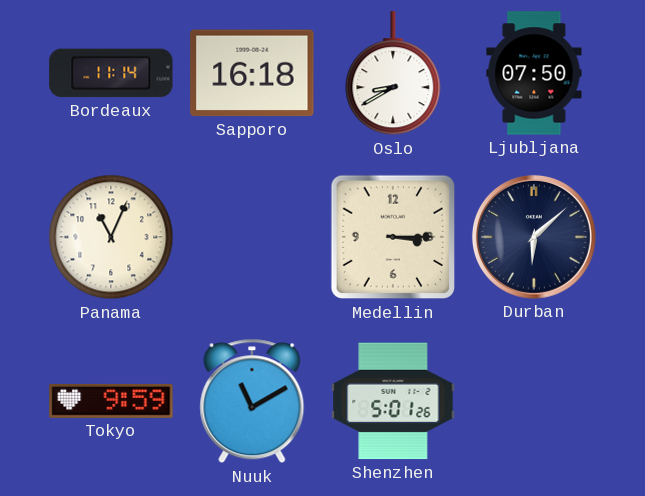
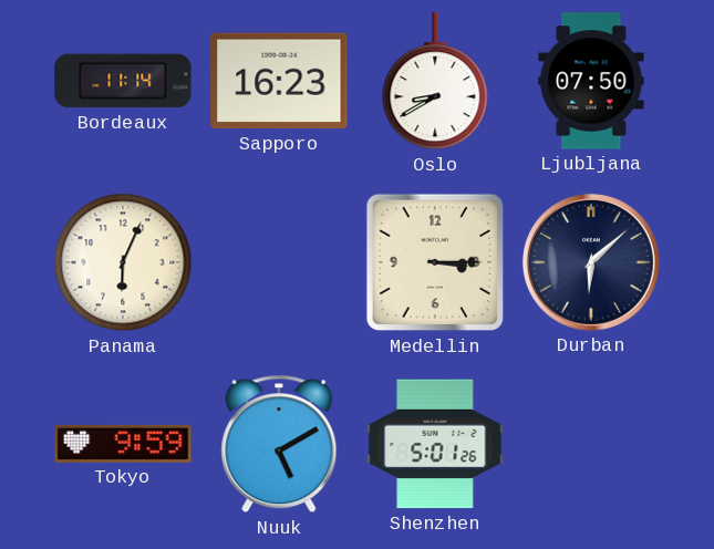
Sapporo: 16:18 -> 16:23
Panama: 11:04 -> 6:04
Nuuk: 11:10 -> 5:10
